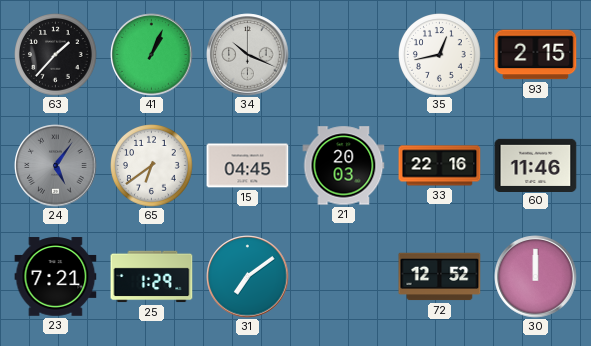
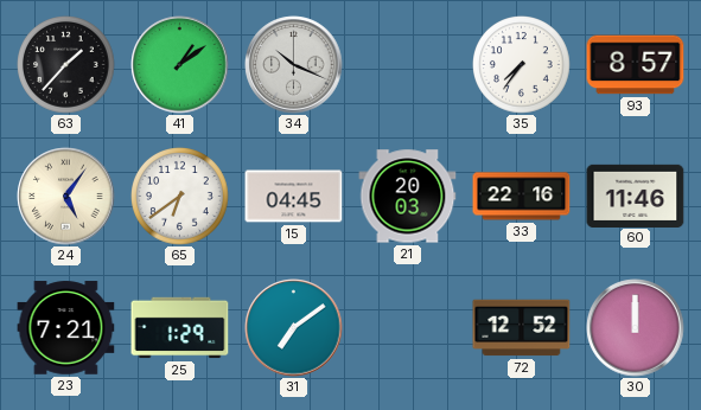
41: 1:04 -> 1:09
35: 12:43 -> 7:36
93: 2:15 -> 8:57
24 dial: grey -> cream
